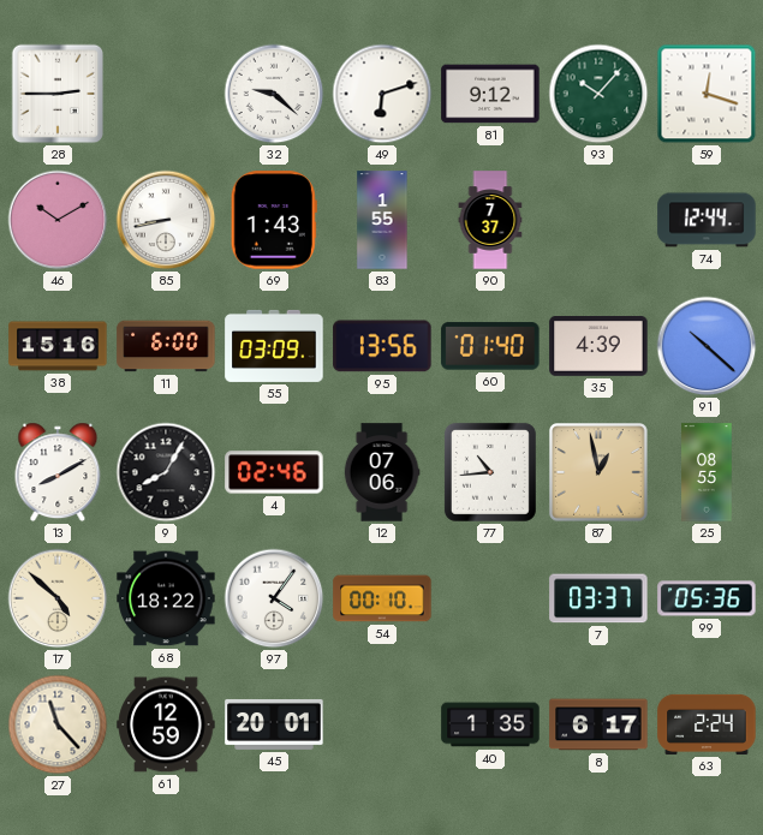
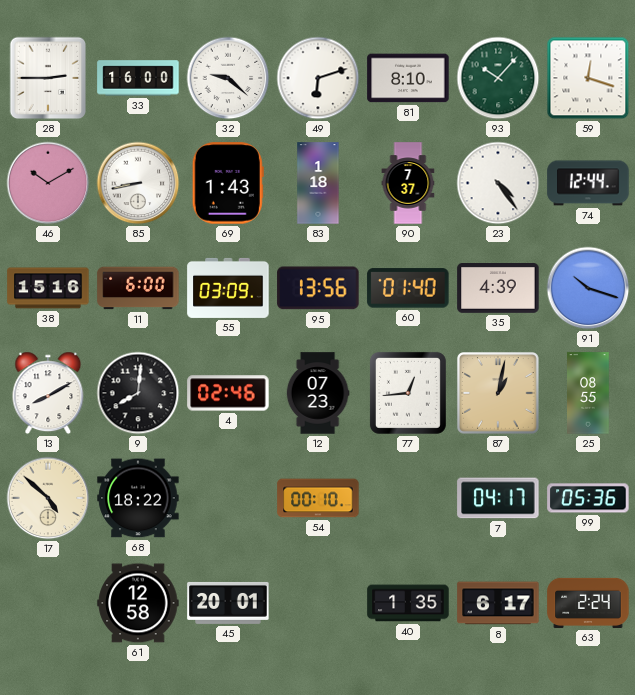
33: none -> 16:00
81: 9:12 -> 8:10
83: 1:55 -> 1:18
23: none -> 4:24
91: 10:22 -> 10:18
9: 8:05 -> 8:01
12: 07:06 -> 07:23
77: 10:44 -> 12:44
87: 12:58 -> 1:02
97: 4:06 -> none
7: 03:37 -> 04:17
27: 11:23 -> none
61: 12:59 -> 12:58
